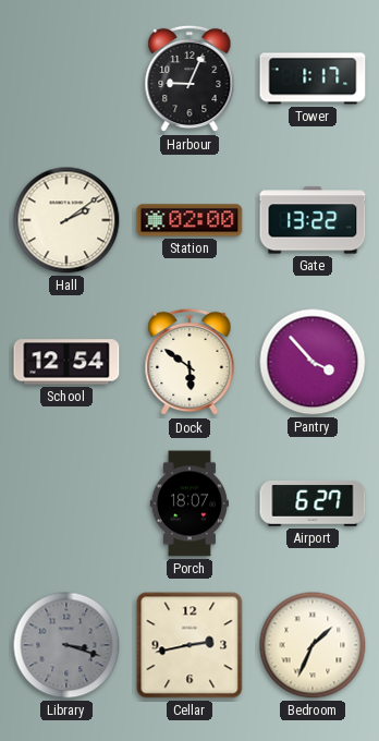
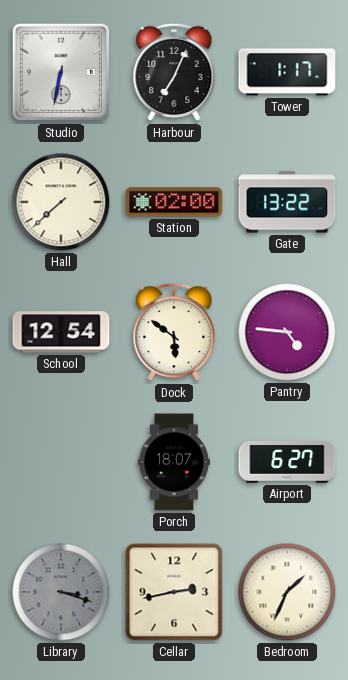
Studio: none -> 6:32
Harbour: 9:04 -> 7:04
Hall: 2:09 -> 7:38
Pantry: 3:53 -> 4:46
